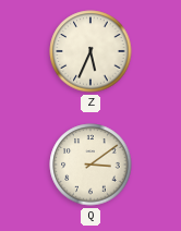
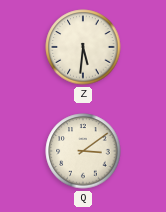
Z: 5:34 -> 5:31
